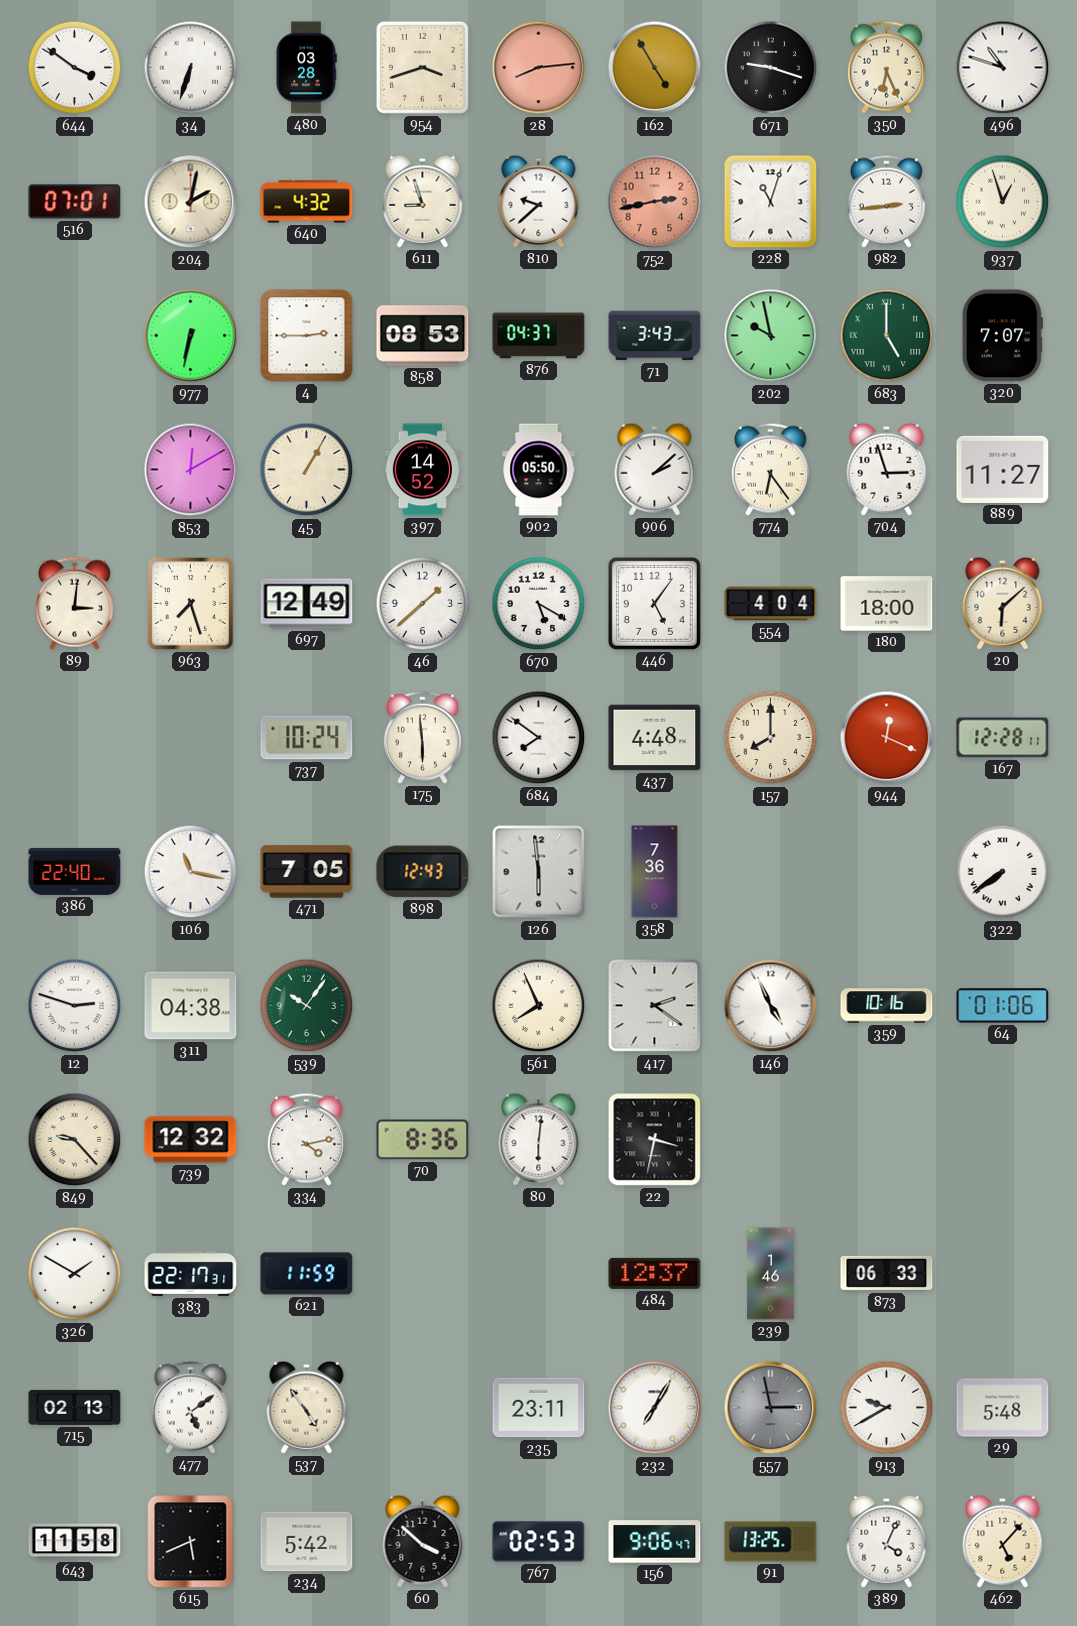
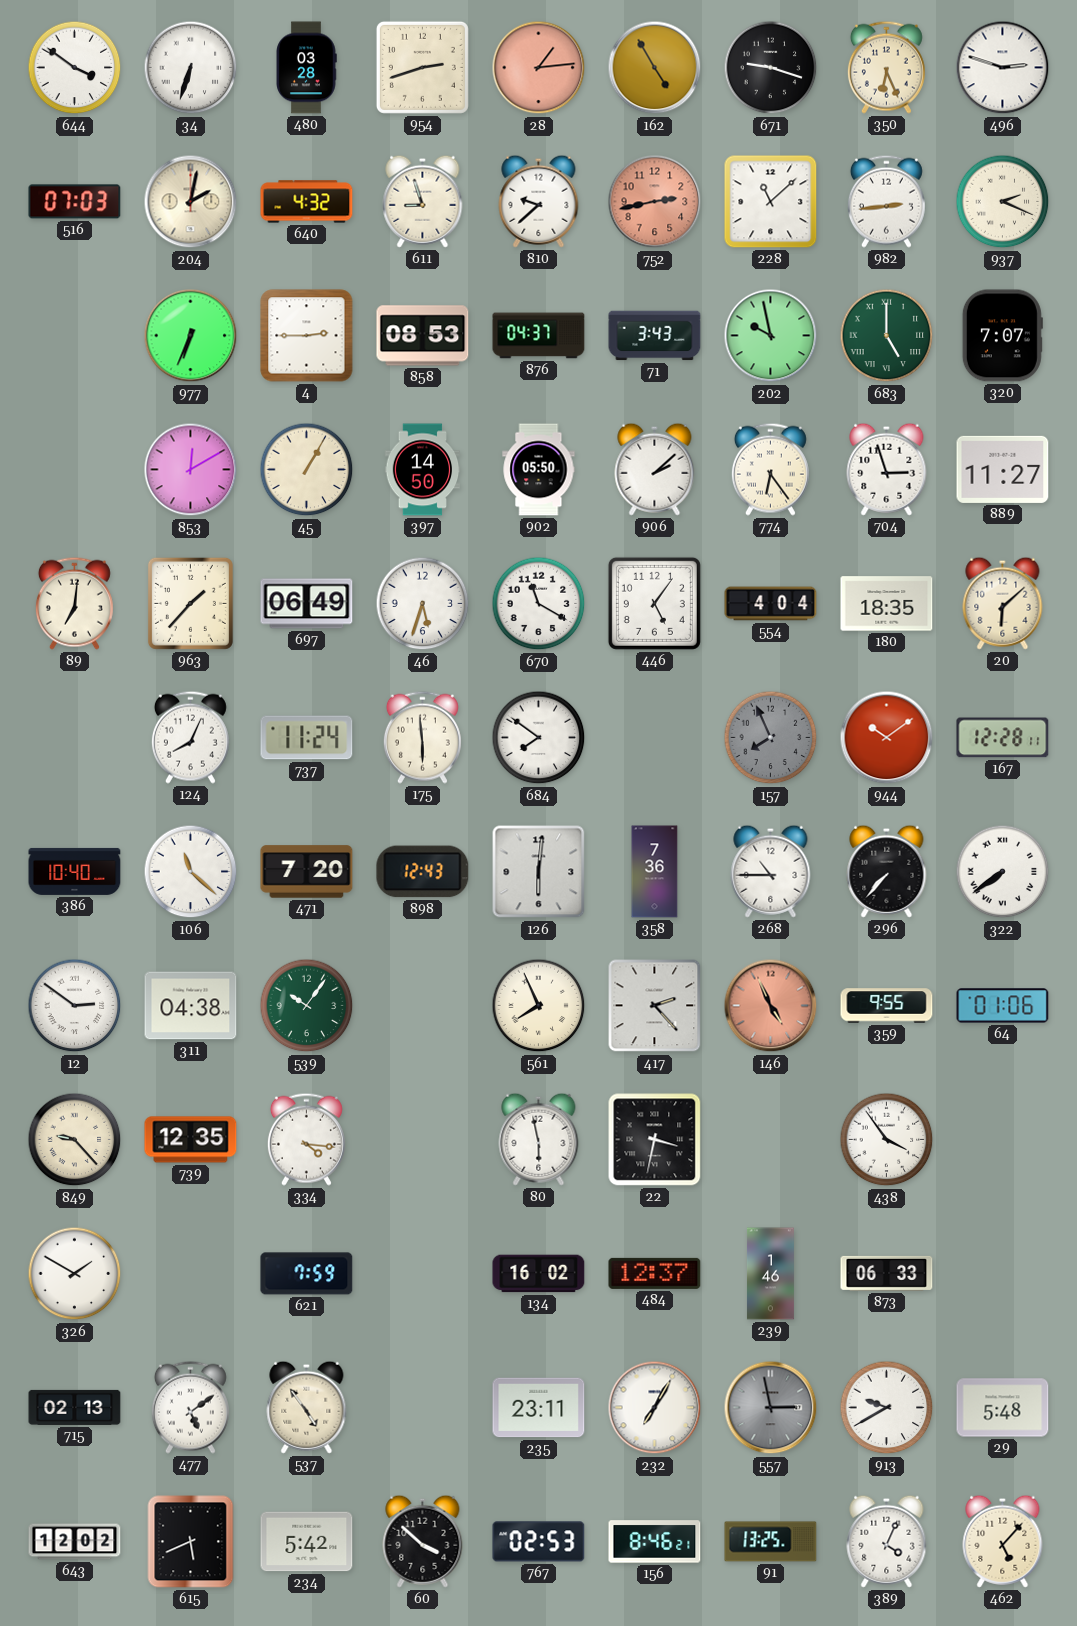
954: 3:42 -> 2:42
28: 8:14 -> 1:14
496: 10:48 -> 2:48
516: 07:01 -> 07:03
228: 11:03 -> 11:08
937: 12:57 -> 2:19
977: 6:32 -> 6:34
397: 14:52 -> 14:50
89: 3:01 -> 7:01
963: 7:27 -> 1:37
697: 12:49 -> 06:49
46: 1:38 -> 5:33
670: 5:20 -> 11:20
180: 18:00 -> 18:35
124: none -> 8:04
737: 10:24 -> 11:24
437: 4:48 -> none
157: 8:00 -> 7:56
157 dial: cream -> grey
944: 12:19 -> 10:09
386: 22:40 -> 10:40
106: 11:17 -> 11:22
471: 7:05 -> 7:20
126: 5:59 -> 6:01
268: none -> 10:45
296: none -> 7:37
12: 2:48 -> 2:51
417: 2:21 -> 2:23
146 dial: white -> salmon
359: 10:16 -> 9:55
739: 12:32 -> 12:35
334: 4:13 -> 4:16
70: 8:36 -> none
80: 6:01 -> 5:58
438: none -> 3:54
383: 22:17 -> none
621: 11:59 -> 7:59
134: none -> 16:02
643: 11:58 -> 12:02
156: 9:06 -> 8:46
